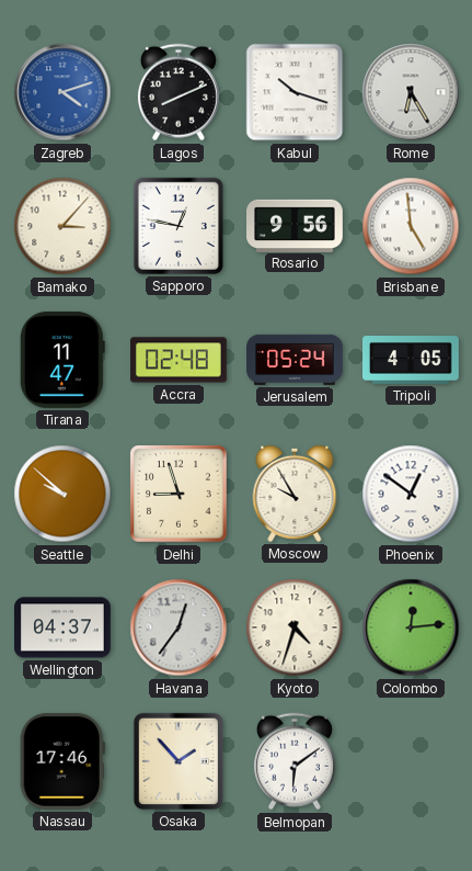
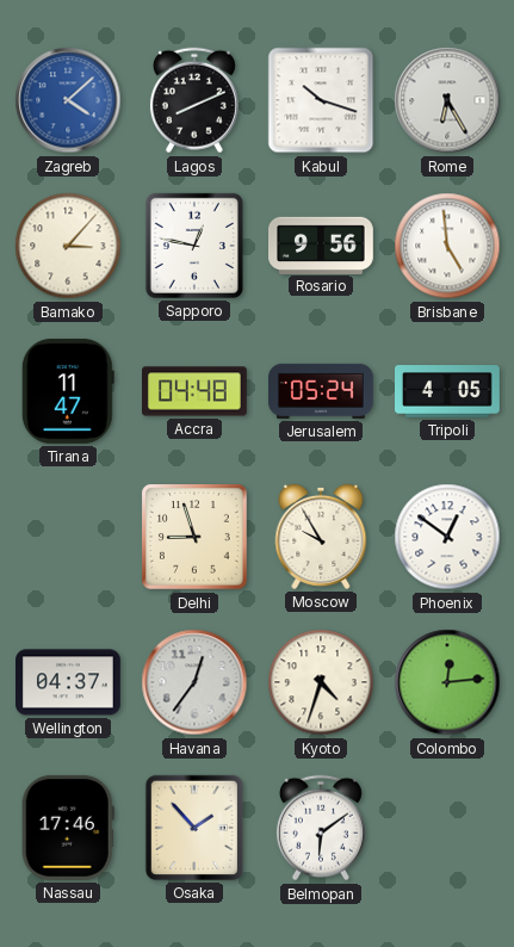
Zagreb: 4:12 -> 4:08
Accra: 02:48 -> 04:48
Seattle: 9:52 -> none
